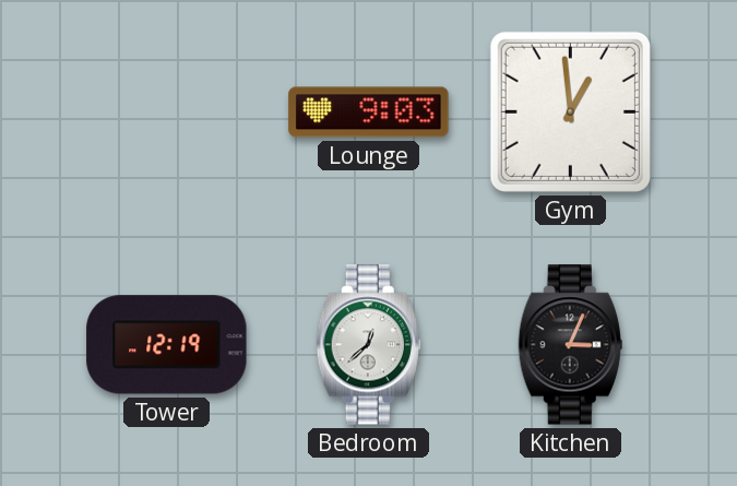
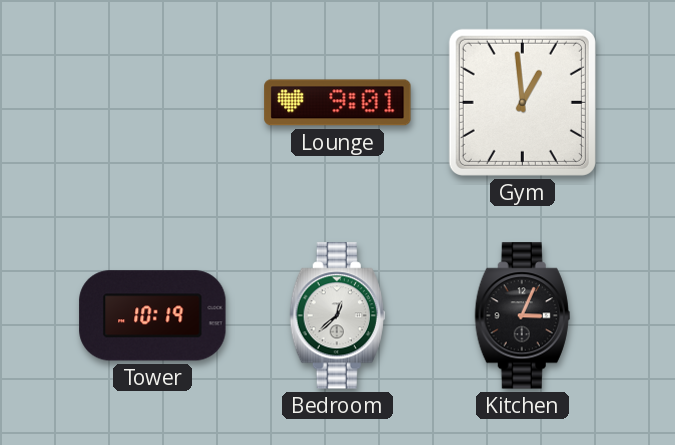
Lounge: 9:03 -> 9:01
Tower: 12:19 -> 10:19
